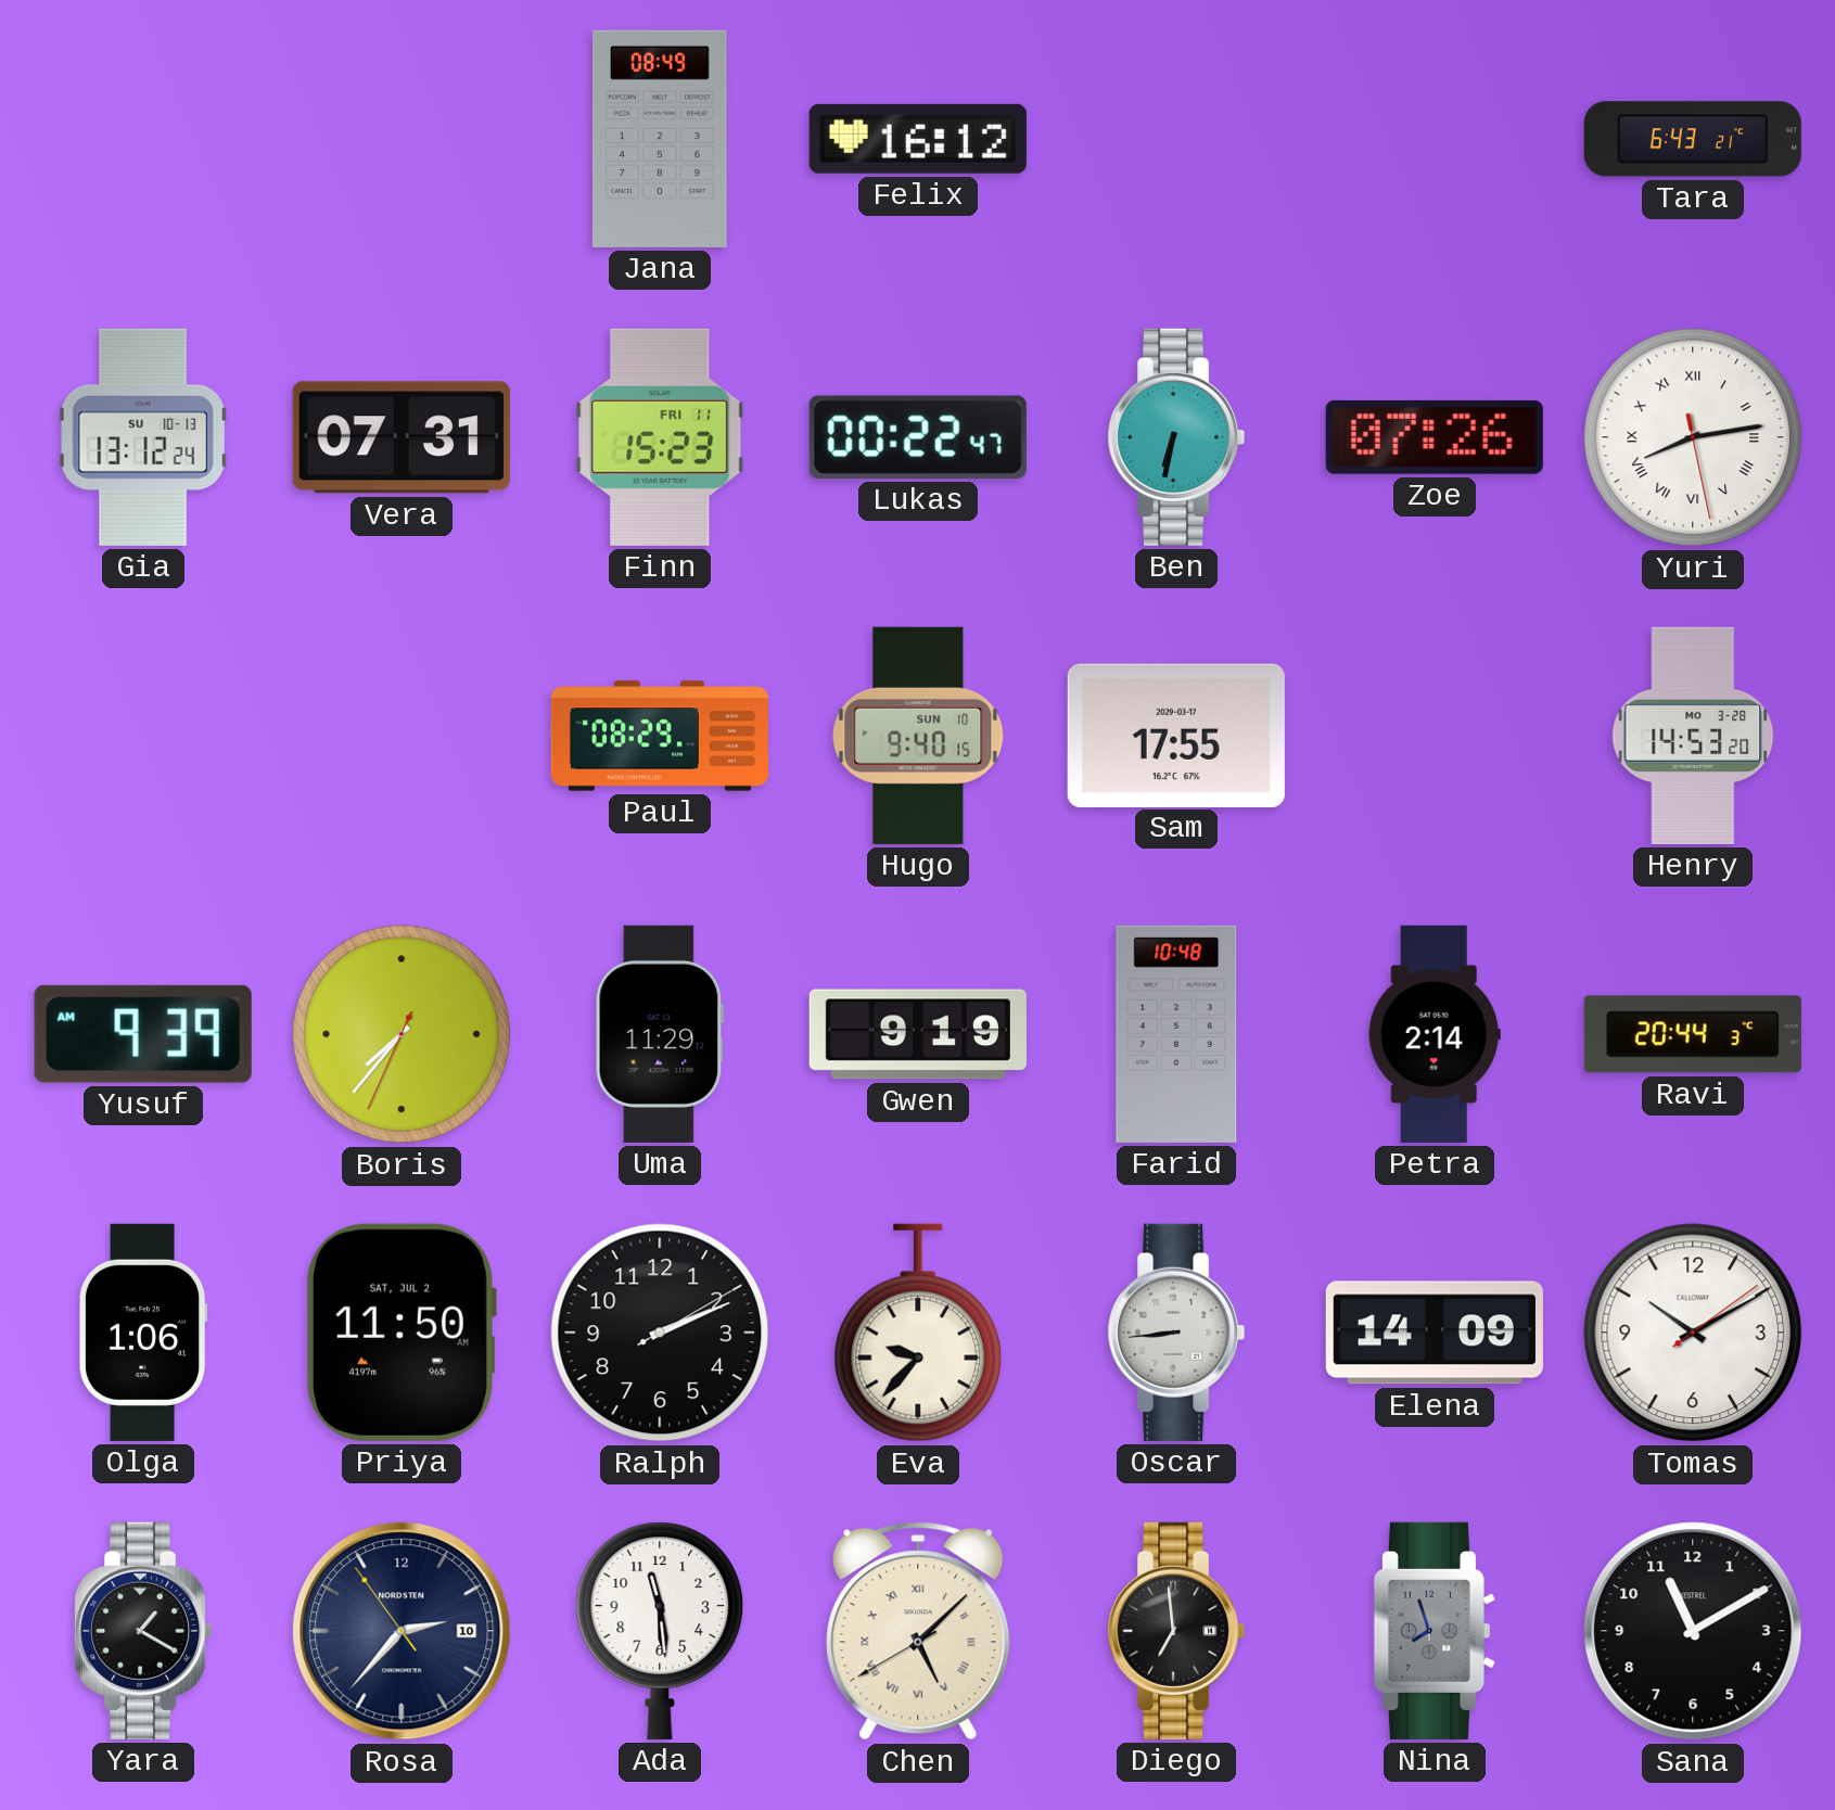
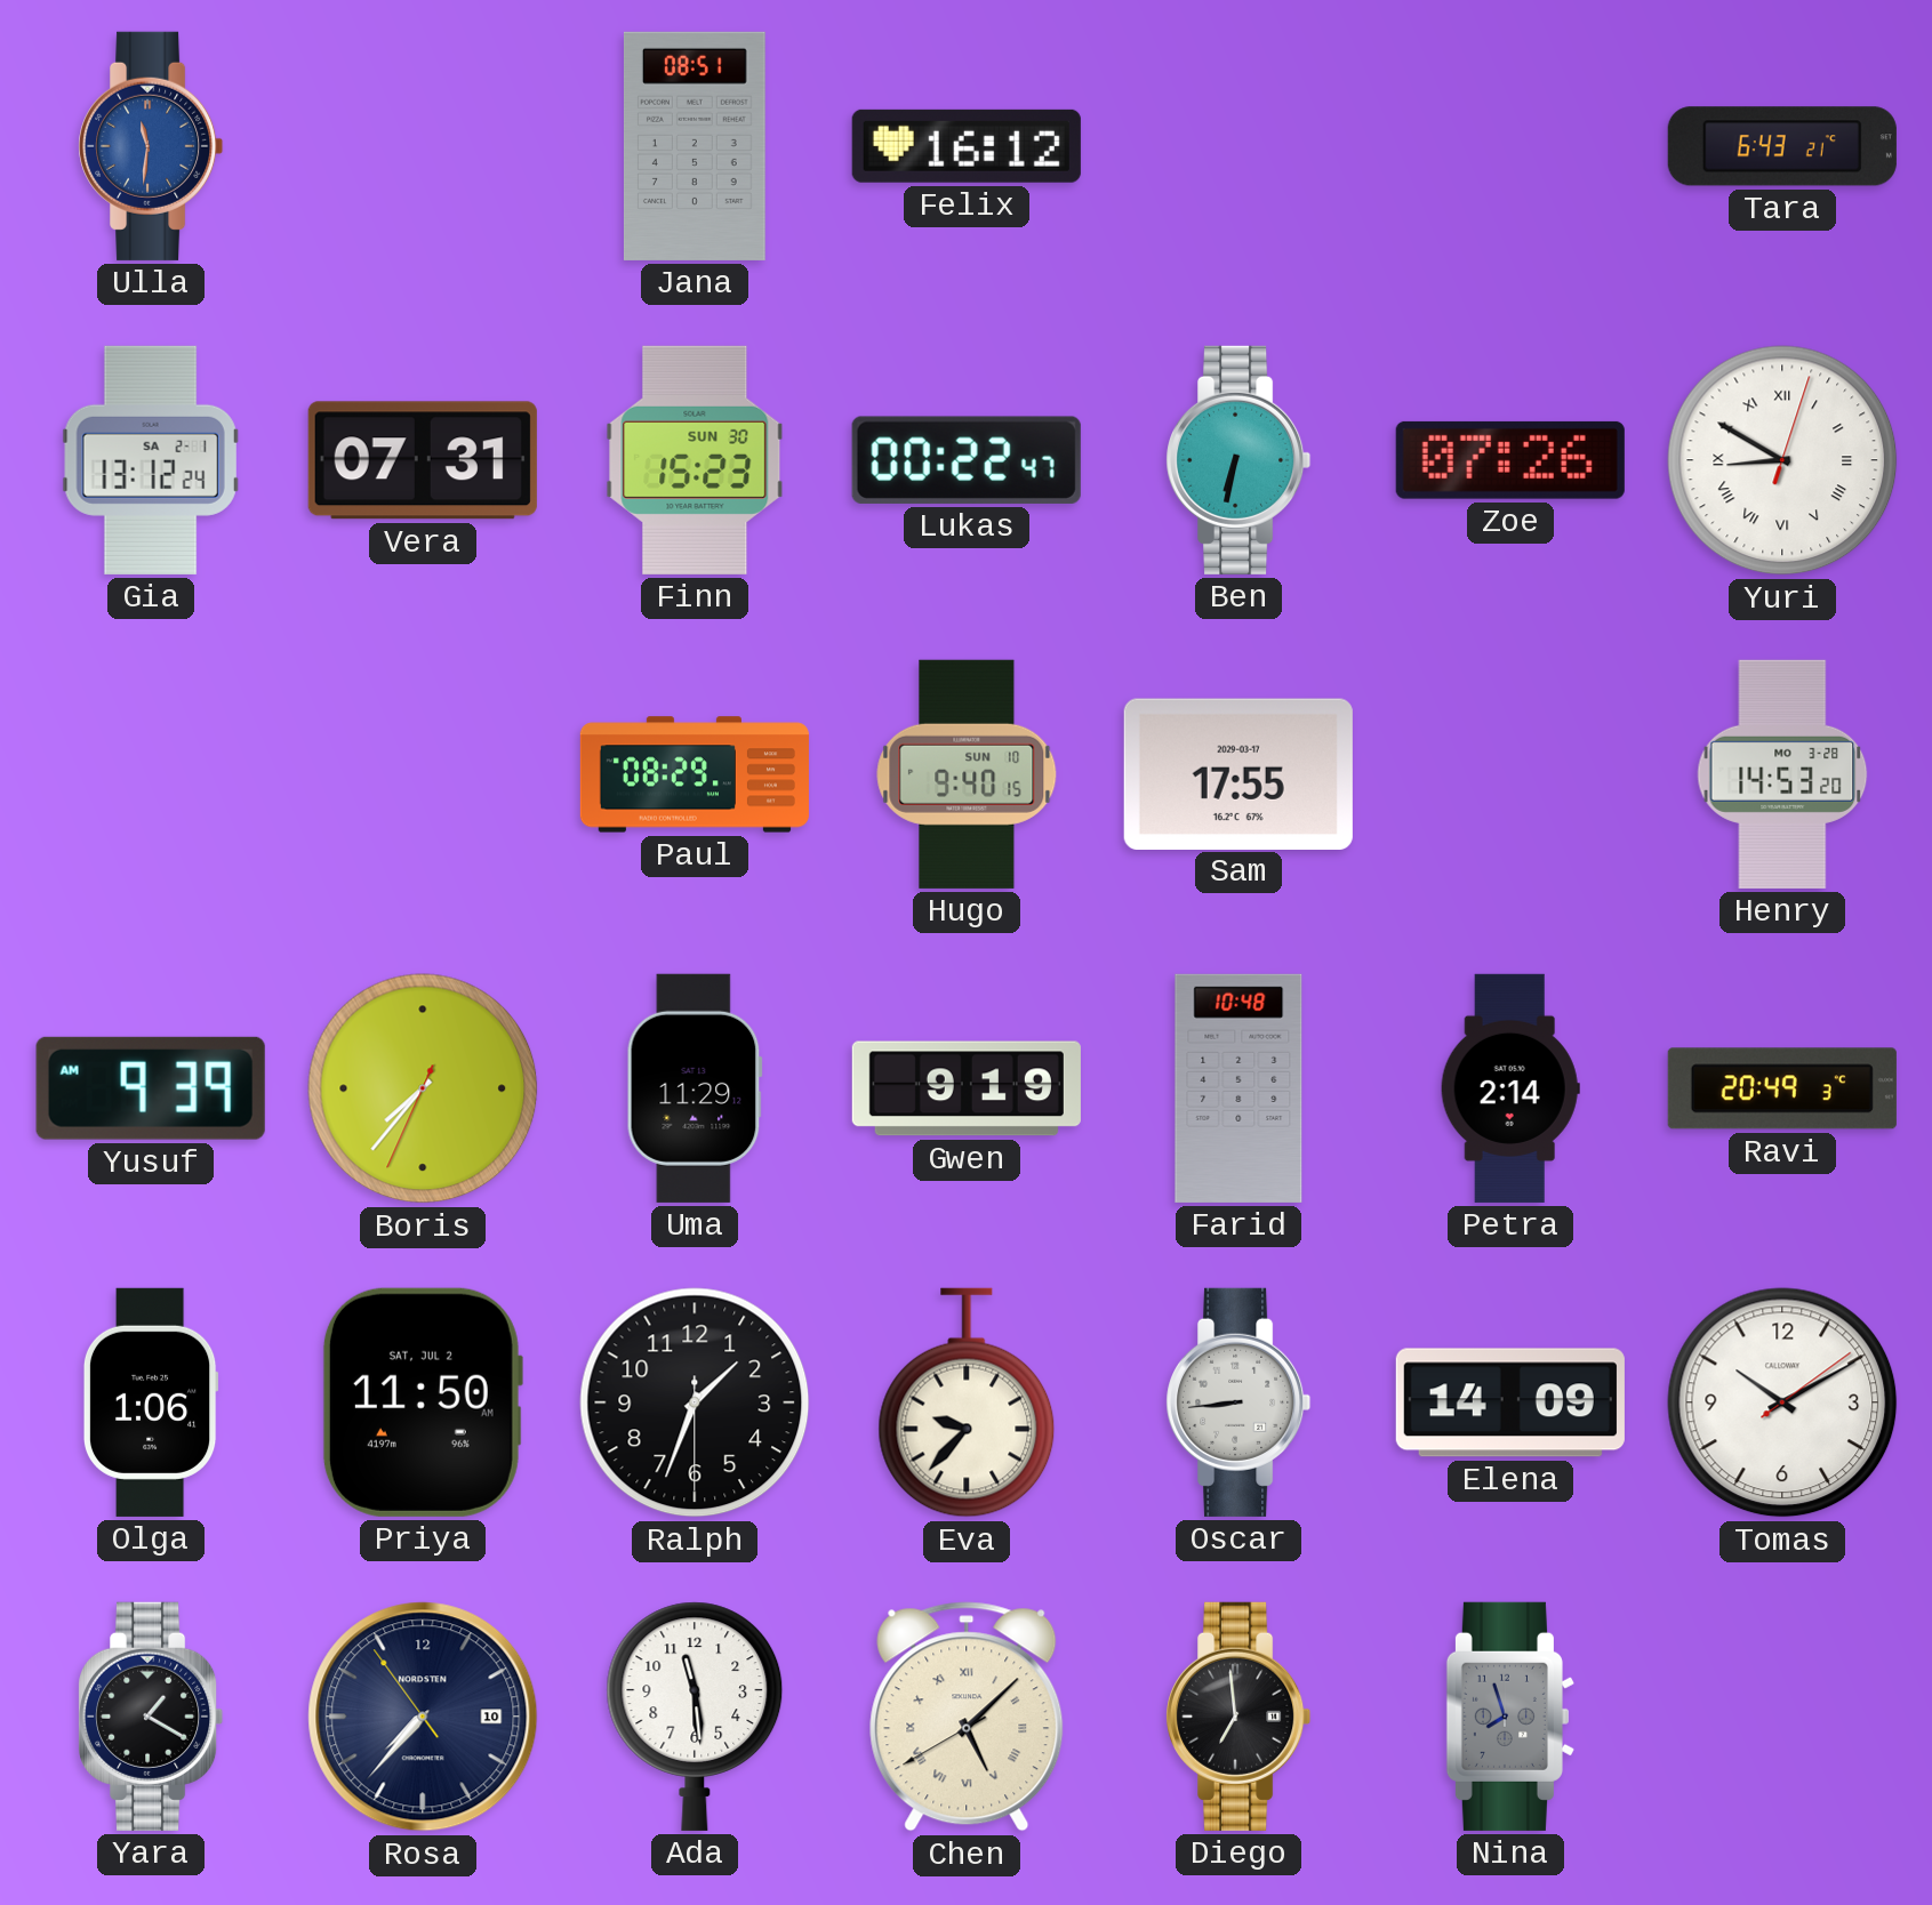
Ulla: none -> 11:31
Jana: 08:49 -> 08:51
Gia date: SU 10-13 -> SA 2-1
Finn date: FRI 11 -> SUN 30
Yuri: 8:13 -> 8:50
Ravi: 20:44 -> 20:49
Ralph: 2:11 -> 1:33
Rosa: 2:36 -> 7:36
Sana: 11:10 -> none
